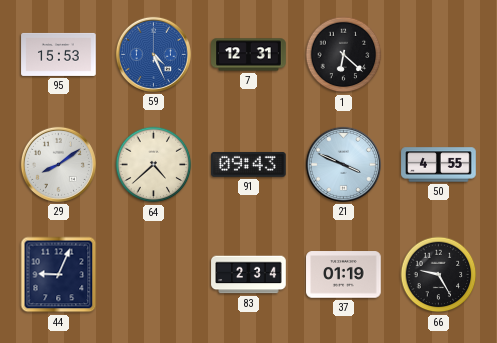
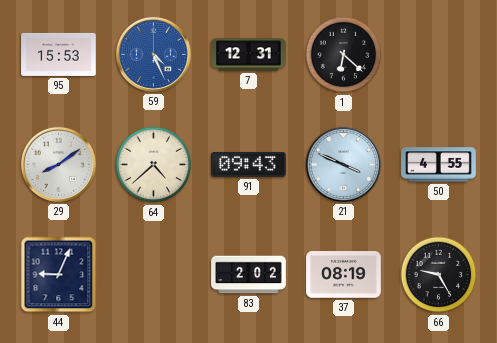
83: 2:34 -> 2:02
37: 01:19 -> 08:19
